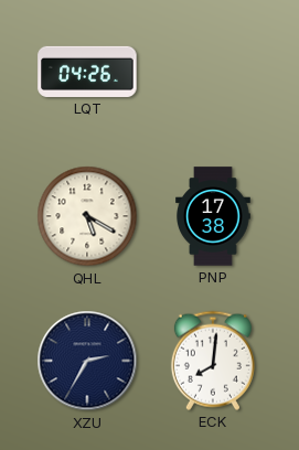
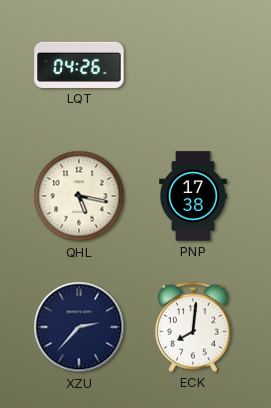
QHL: 5:20 -> 5:17
XZU: 2:35 -> 2:37
